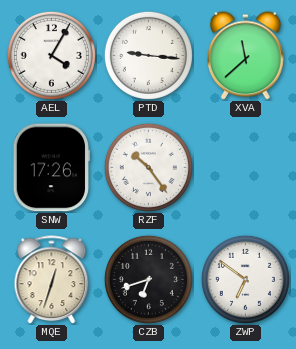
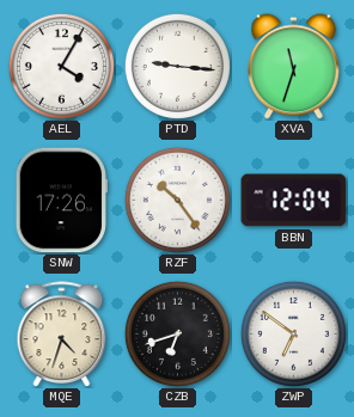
XVA: 11:38 -> 11:33
BBN: none -> 12:04
MQE: 12:33 -> 4:33
